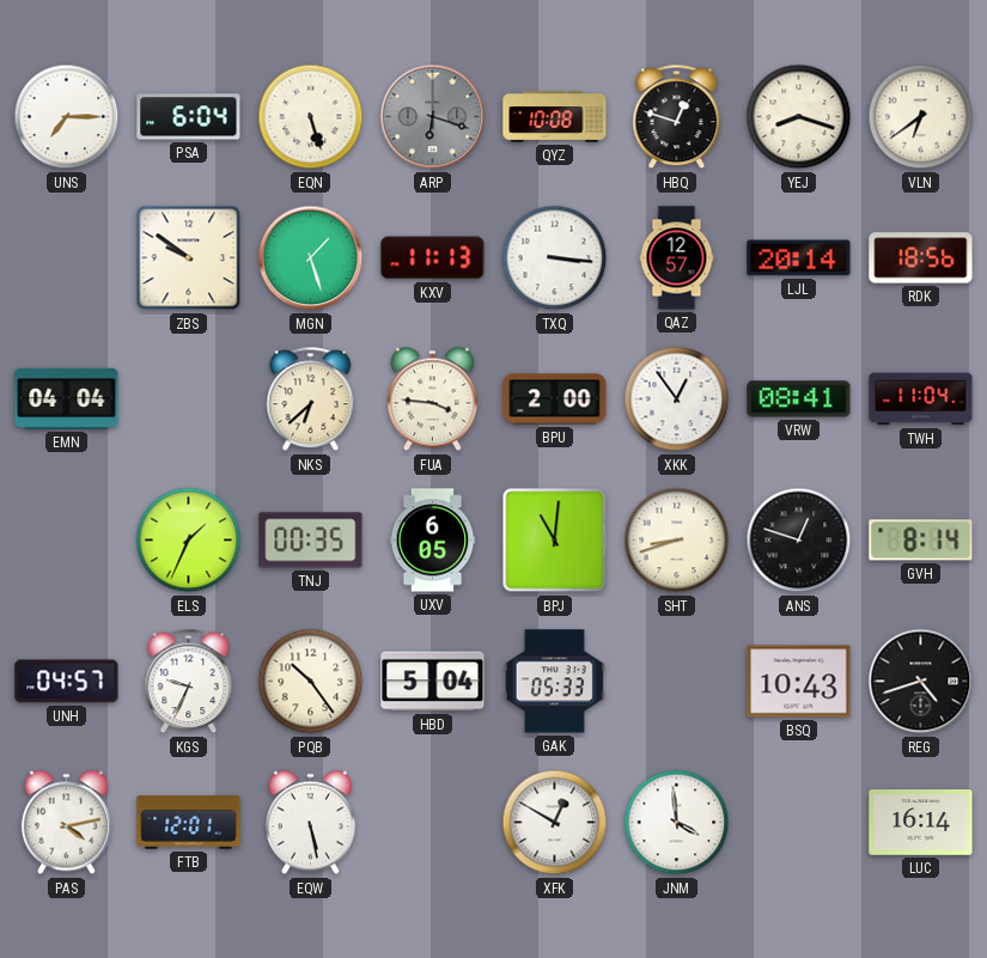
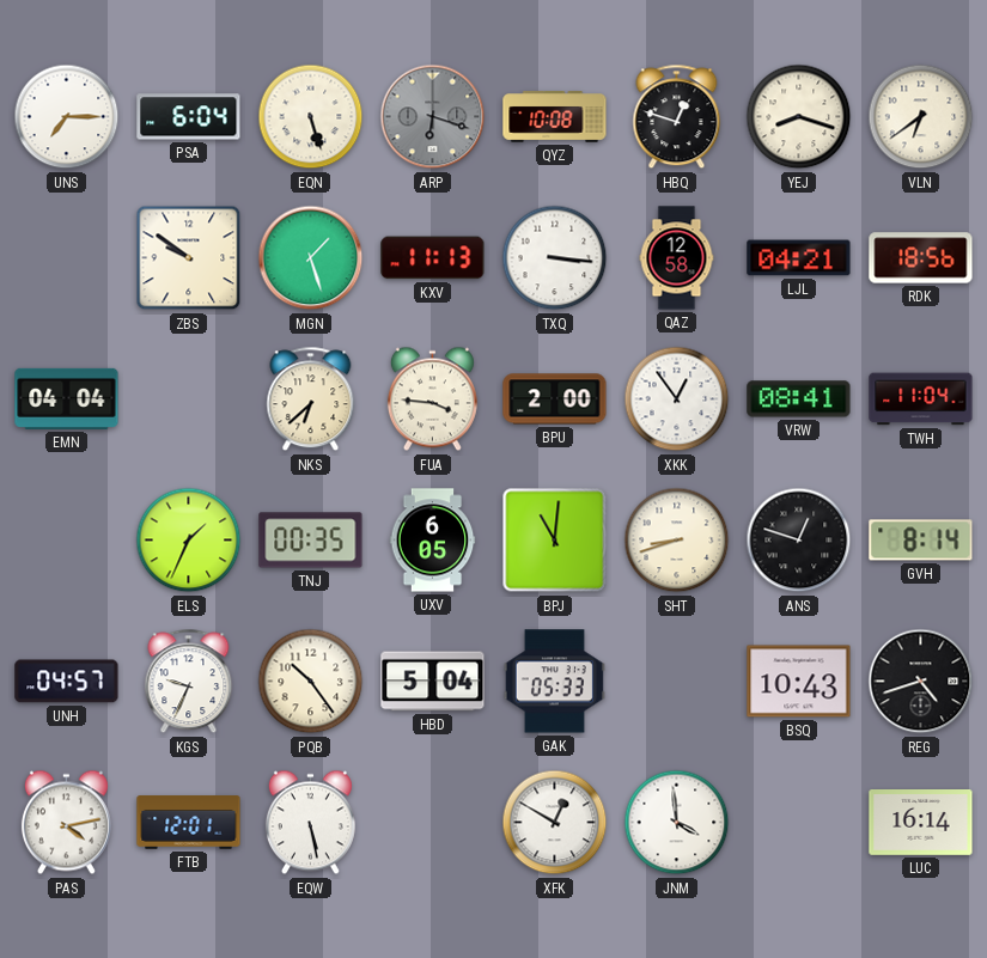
QAZ: 12:57 -> 12:58
LJL: 20:14 -> 04:21
